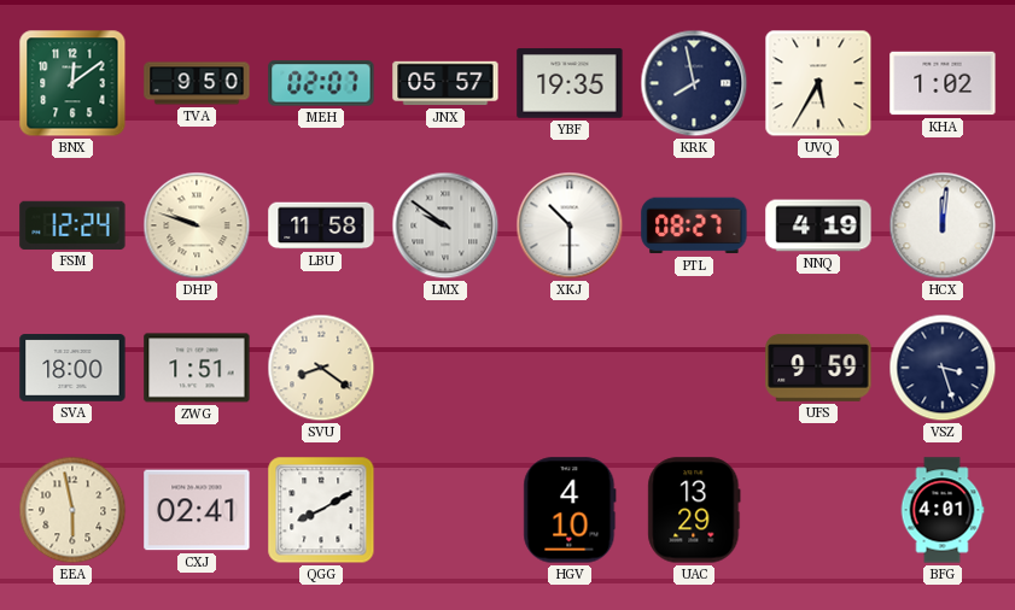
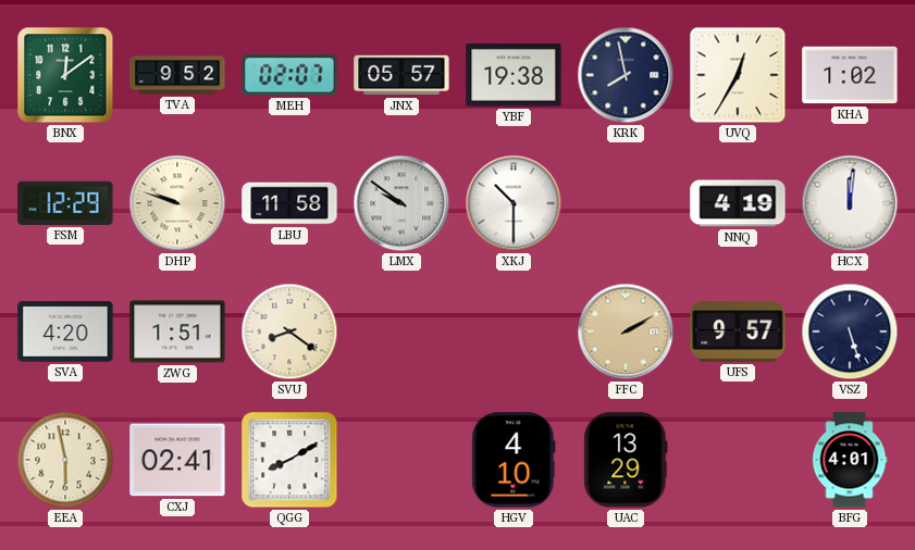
TVA: 9:50 -> 9:52
YBF: 19:35 -> 19:38
UVQ: 5:35 -> 12:35
FSM: 12:24 -> 12:29
PTL: 08:27 -> none
SVA: 18:00 -> 4:20
FFC: none -> 2:10
UFS: 9:59 -> 9:57
VSZ: 3:27 -> 5:27
